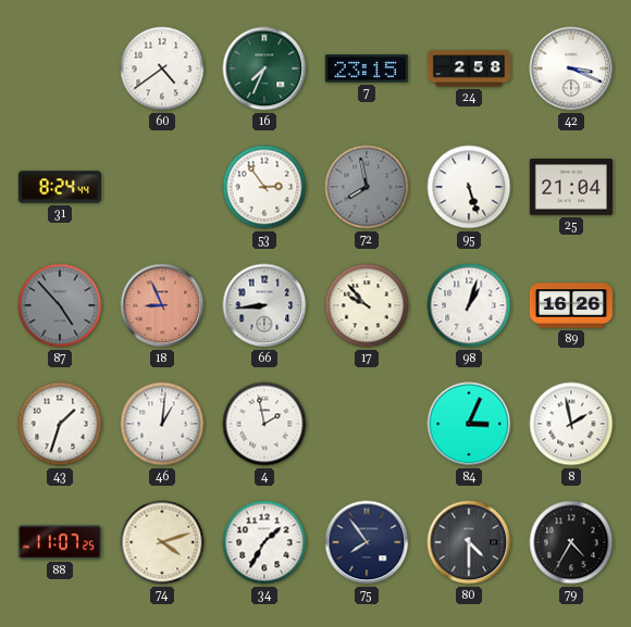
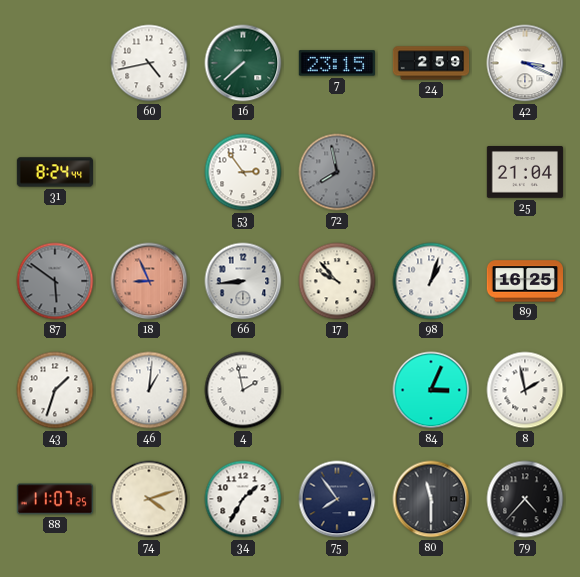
60: 4:39 -> 4:43
16: 7:34 -> 7:38
24: 2:58 -> 2:59
95: 5:27 -> none
87: 4:53 -> 5:51
89: 16:26 -> 16:25
80: 4:30 -> 11:30
79: 4:35 -> 4:37
